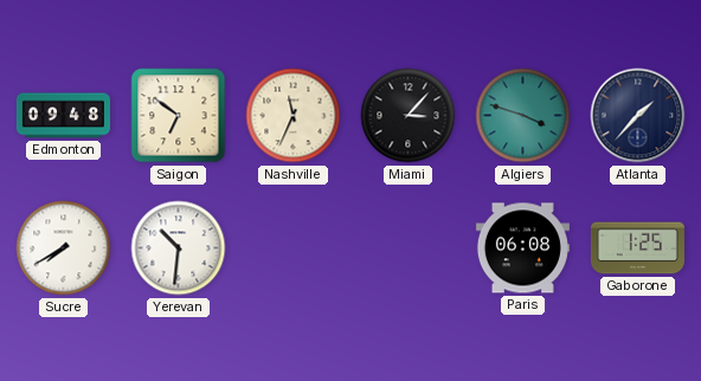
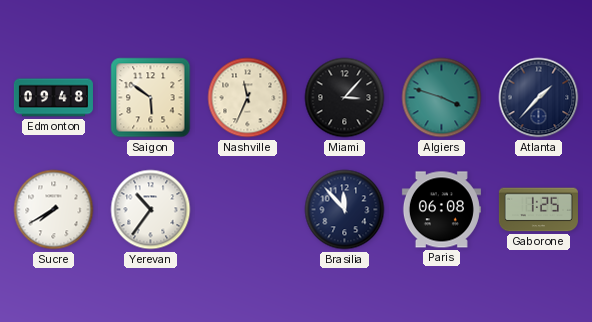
Saigon: 6:51 -> 5:51
Yerevan: 10:31 -> 10:36
Brasilia: none -> 11:53
